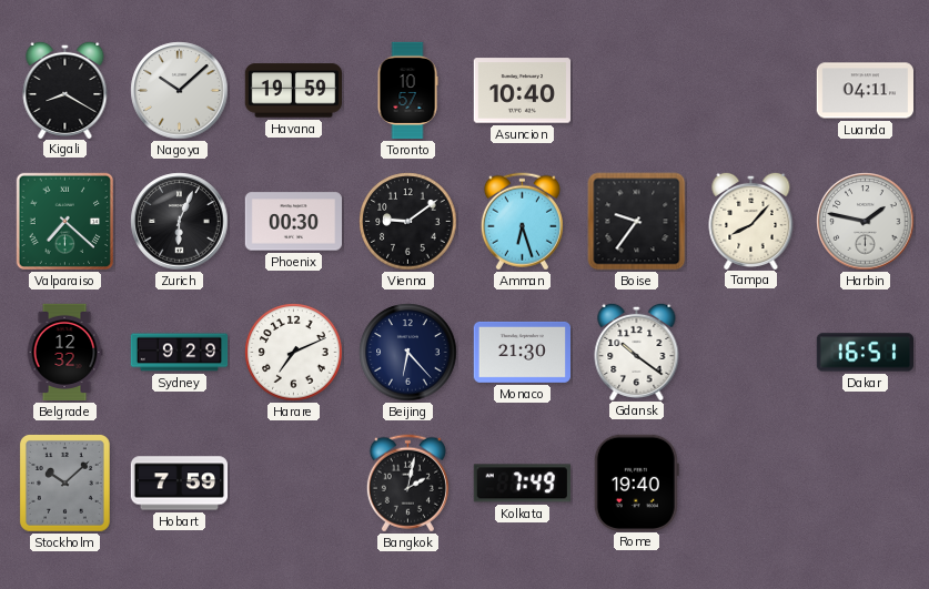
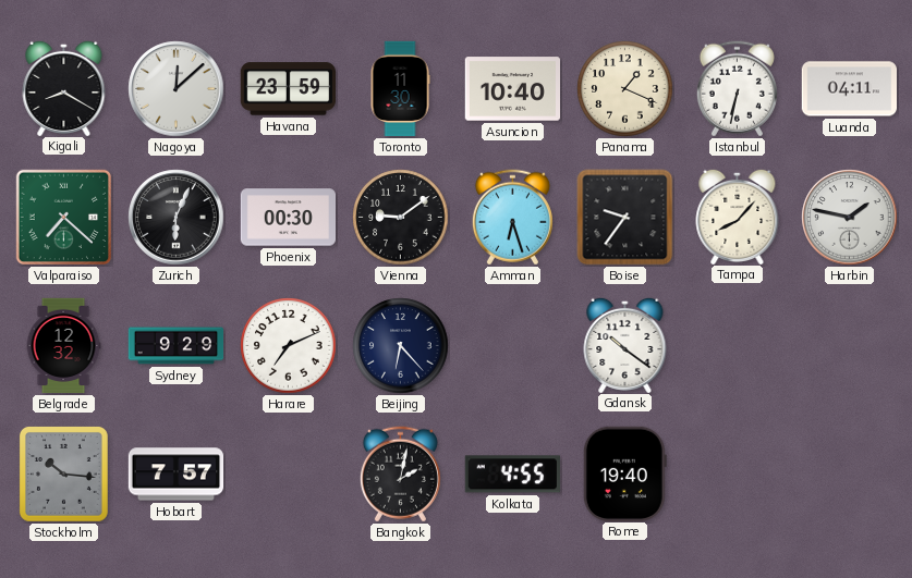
Nagoya: 10:08 -> 12:08
Havana: 19:59 -> 23:59
Toronto: 10:57 -> 11:30
Panama: none -> 1:19
Istanbul: none -> 6:32
Monaco: 21:30 -> none
Dakar: 16:51 -> none
Stockholm: 10:08 -> 10:16
Hobart: 7:59 -> 7:57
Kolkata: 7:49 -> 4:55
